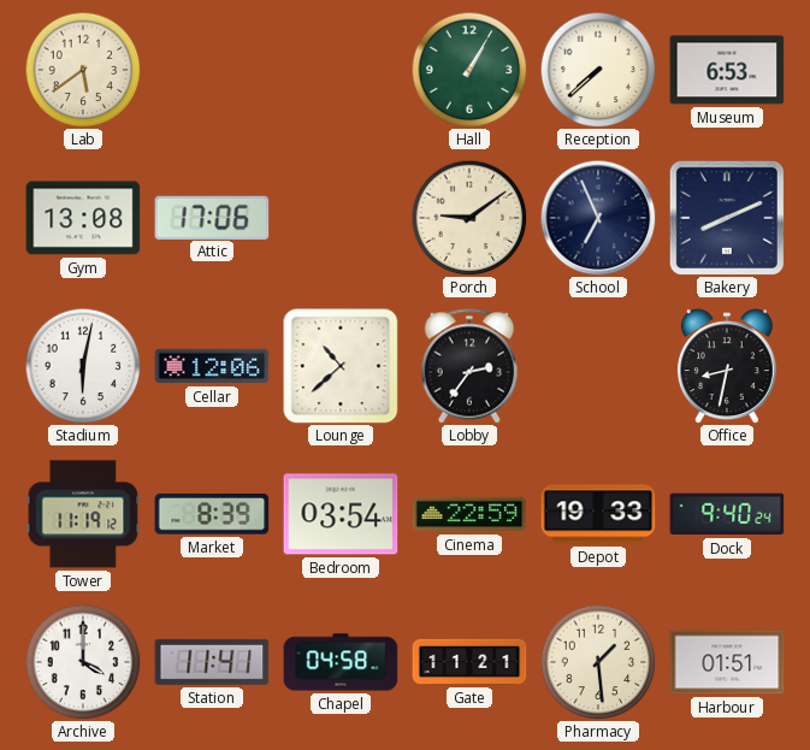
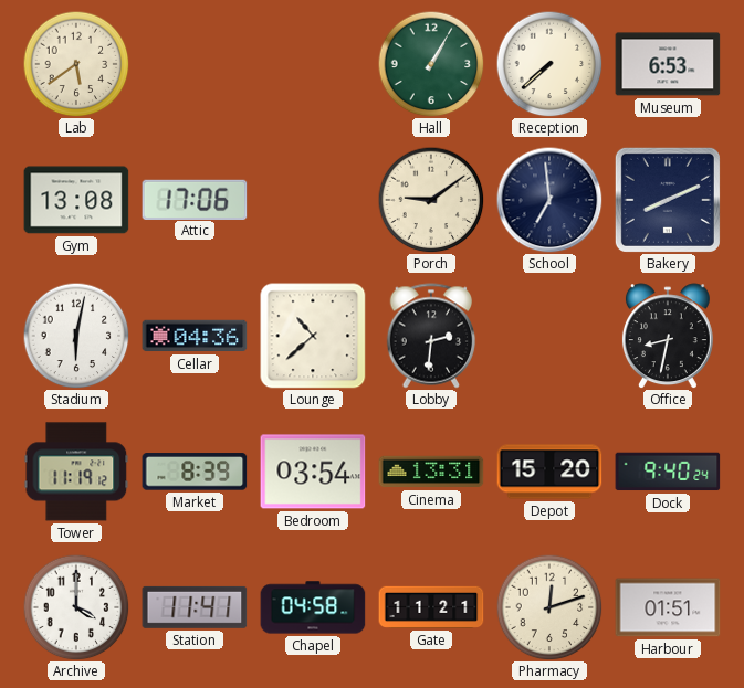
School: 6:56 -> 6:59
Cellar: 12:06 -> 04:36
Lobby: 2:36 -> 2:31
Cinema: 22:59 -> 13:31
Depot: 19:33 -> 15:20
Pharmacy: 1:29 -> 12:12
